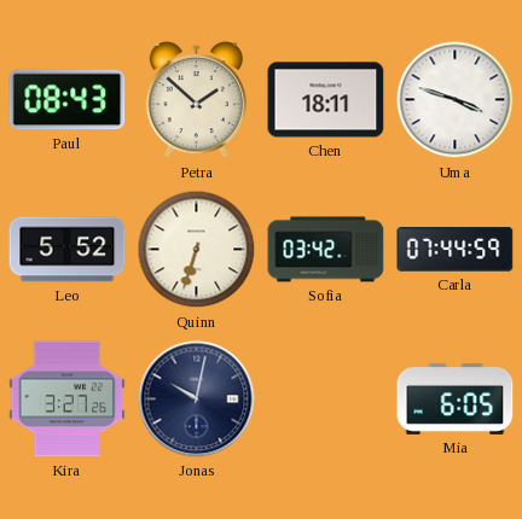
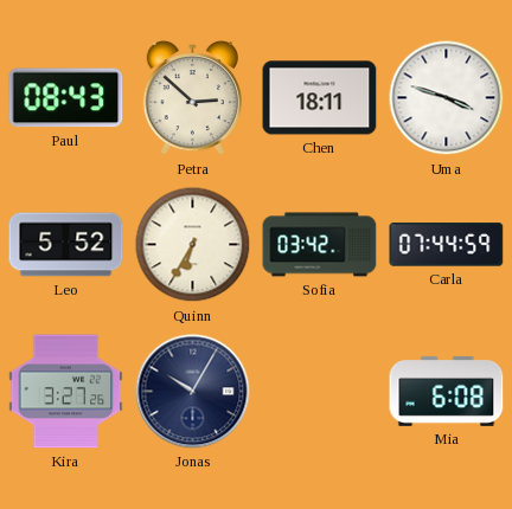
Petra: 1:52 -> 2:52
Quinn: 6:33 -> 6:35
Jonas: 10:02 -> 10:05
Mia: 6:05 -> 6:08
